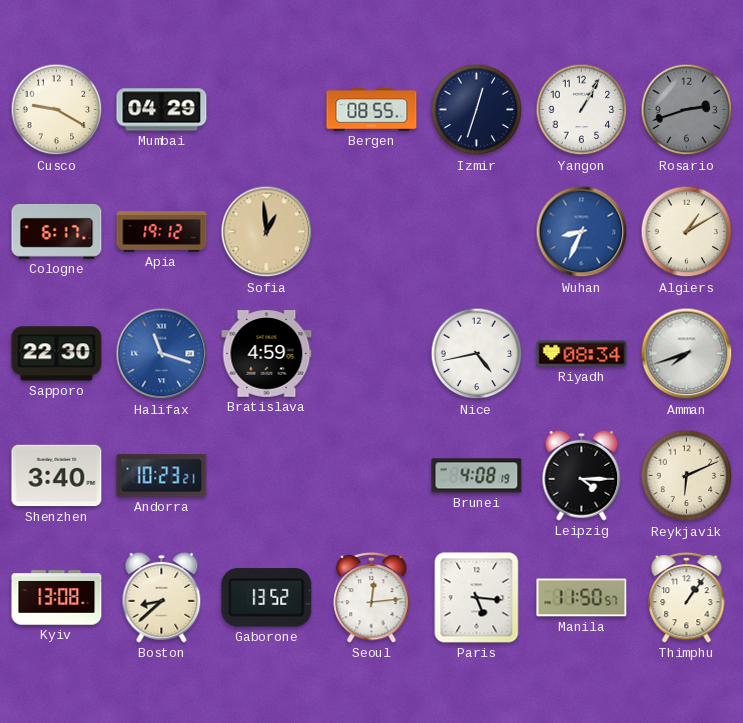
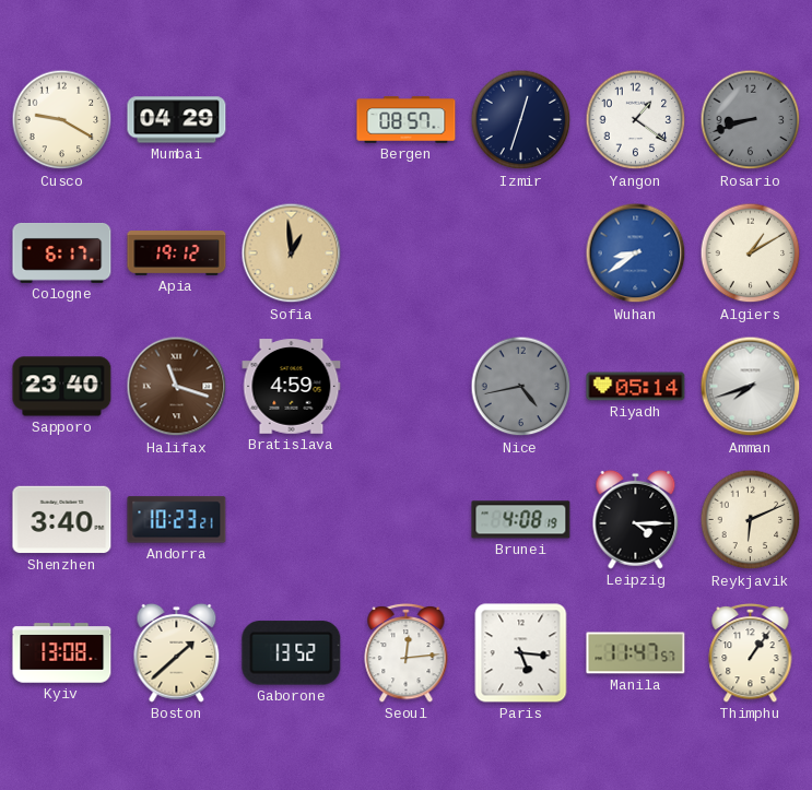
Bergen: 08:55 -> 08:57
Yangon: 1:05 -> 1:21
Rosario: 2:42 -> 8:42
Wuhan: 8:34 -> 8:39
Sapporo: 22:30 -> 23:40
Halifax dial: blue -> brown
Nice dial: white -> grey
Riyadh: 08:34 -> 05:14
Boston: 8:38 -> 1:38
Manila: 11:50 -> 11:47
